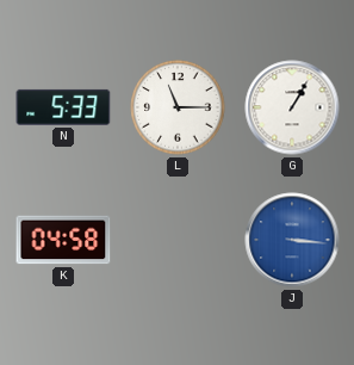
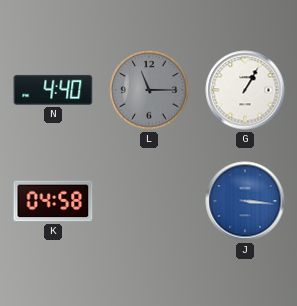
N: 5:33 -> 4:40
L dial: white -> grey
